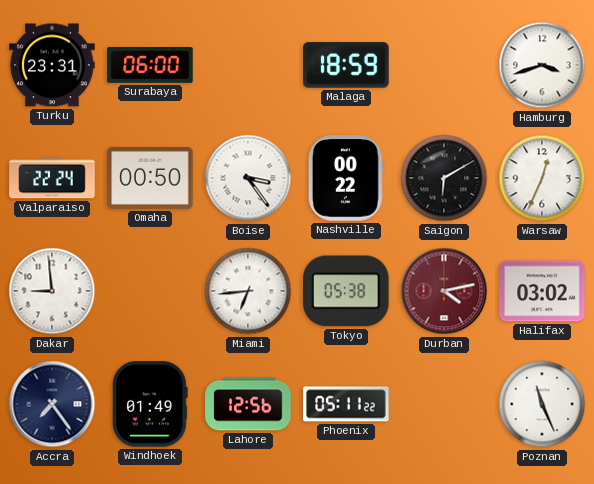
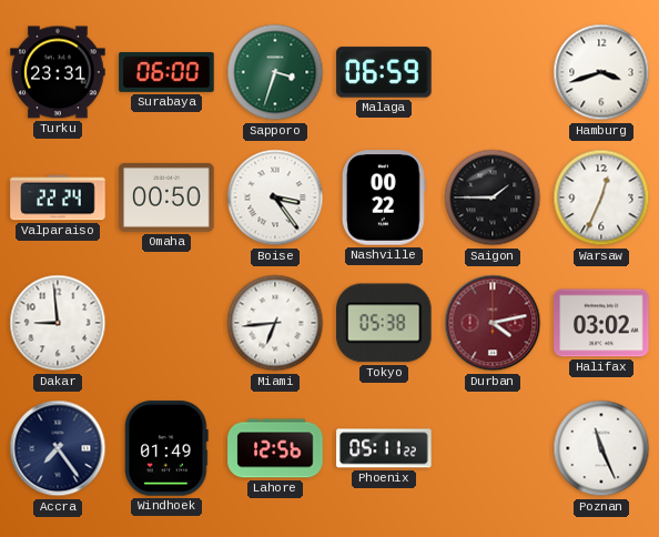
Sapporo: none -> 3:33
Malaga: 18:59 -> 06:59
Saigon: 6:10 -> 1:45
